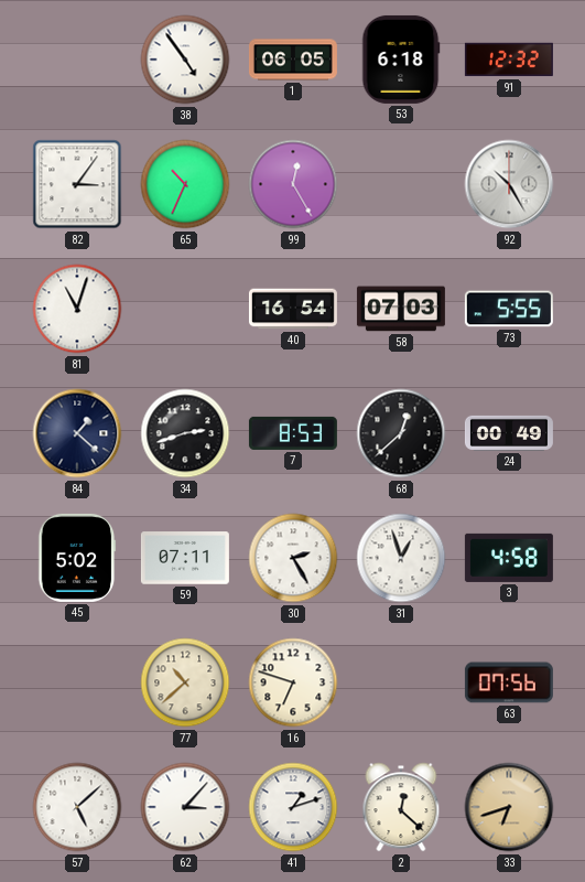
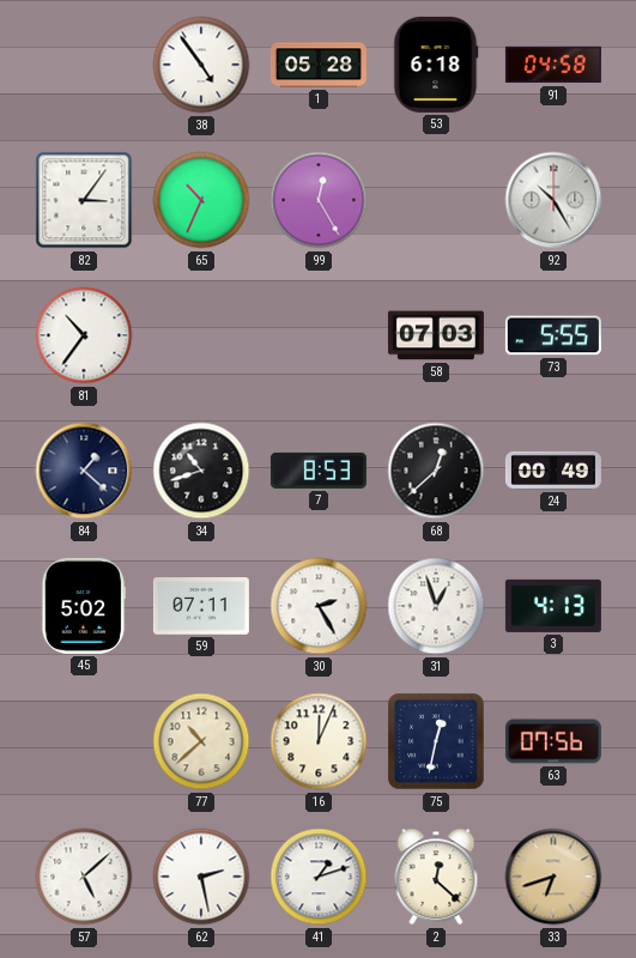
1: 06:05 -> 05:28
91: 12:32 -> 04:58
81: 11:03 -> 10:36
40: 16:54 -> none
34: 2:42 -> 10:42
3: 4:58 -> 4:13
16: 6:48 -> 12:04
75: none -> 12:32
62: 3:07 -> 2:28
